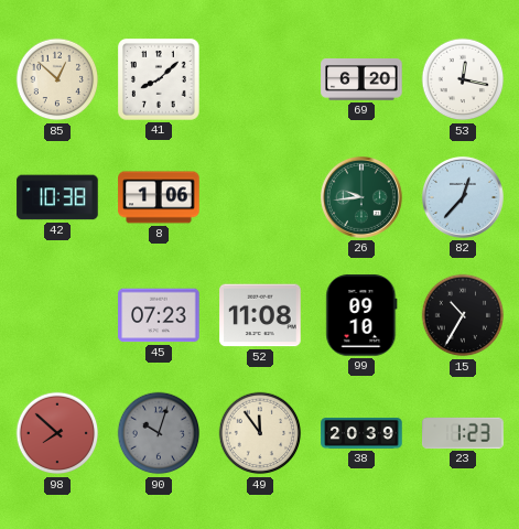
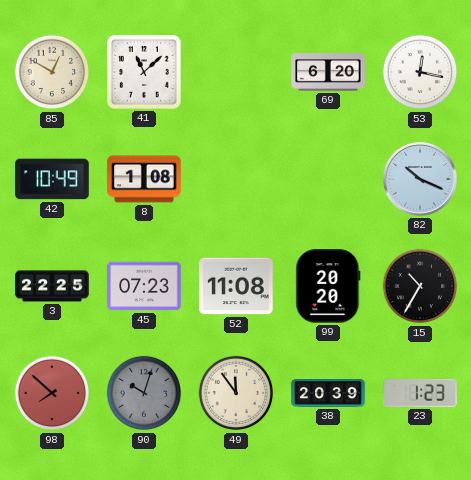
85: 12:52 -> 12:50
41: 8:08 -> 11:08
42: 10:38 -> 10:49
8: 1:06 -> 1:08
26: 9:44 -> none
82: 12:37 -> 10:19
3: none -> 22:25
99: 09:10 -> 20:20
